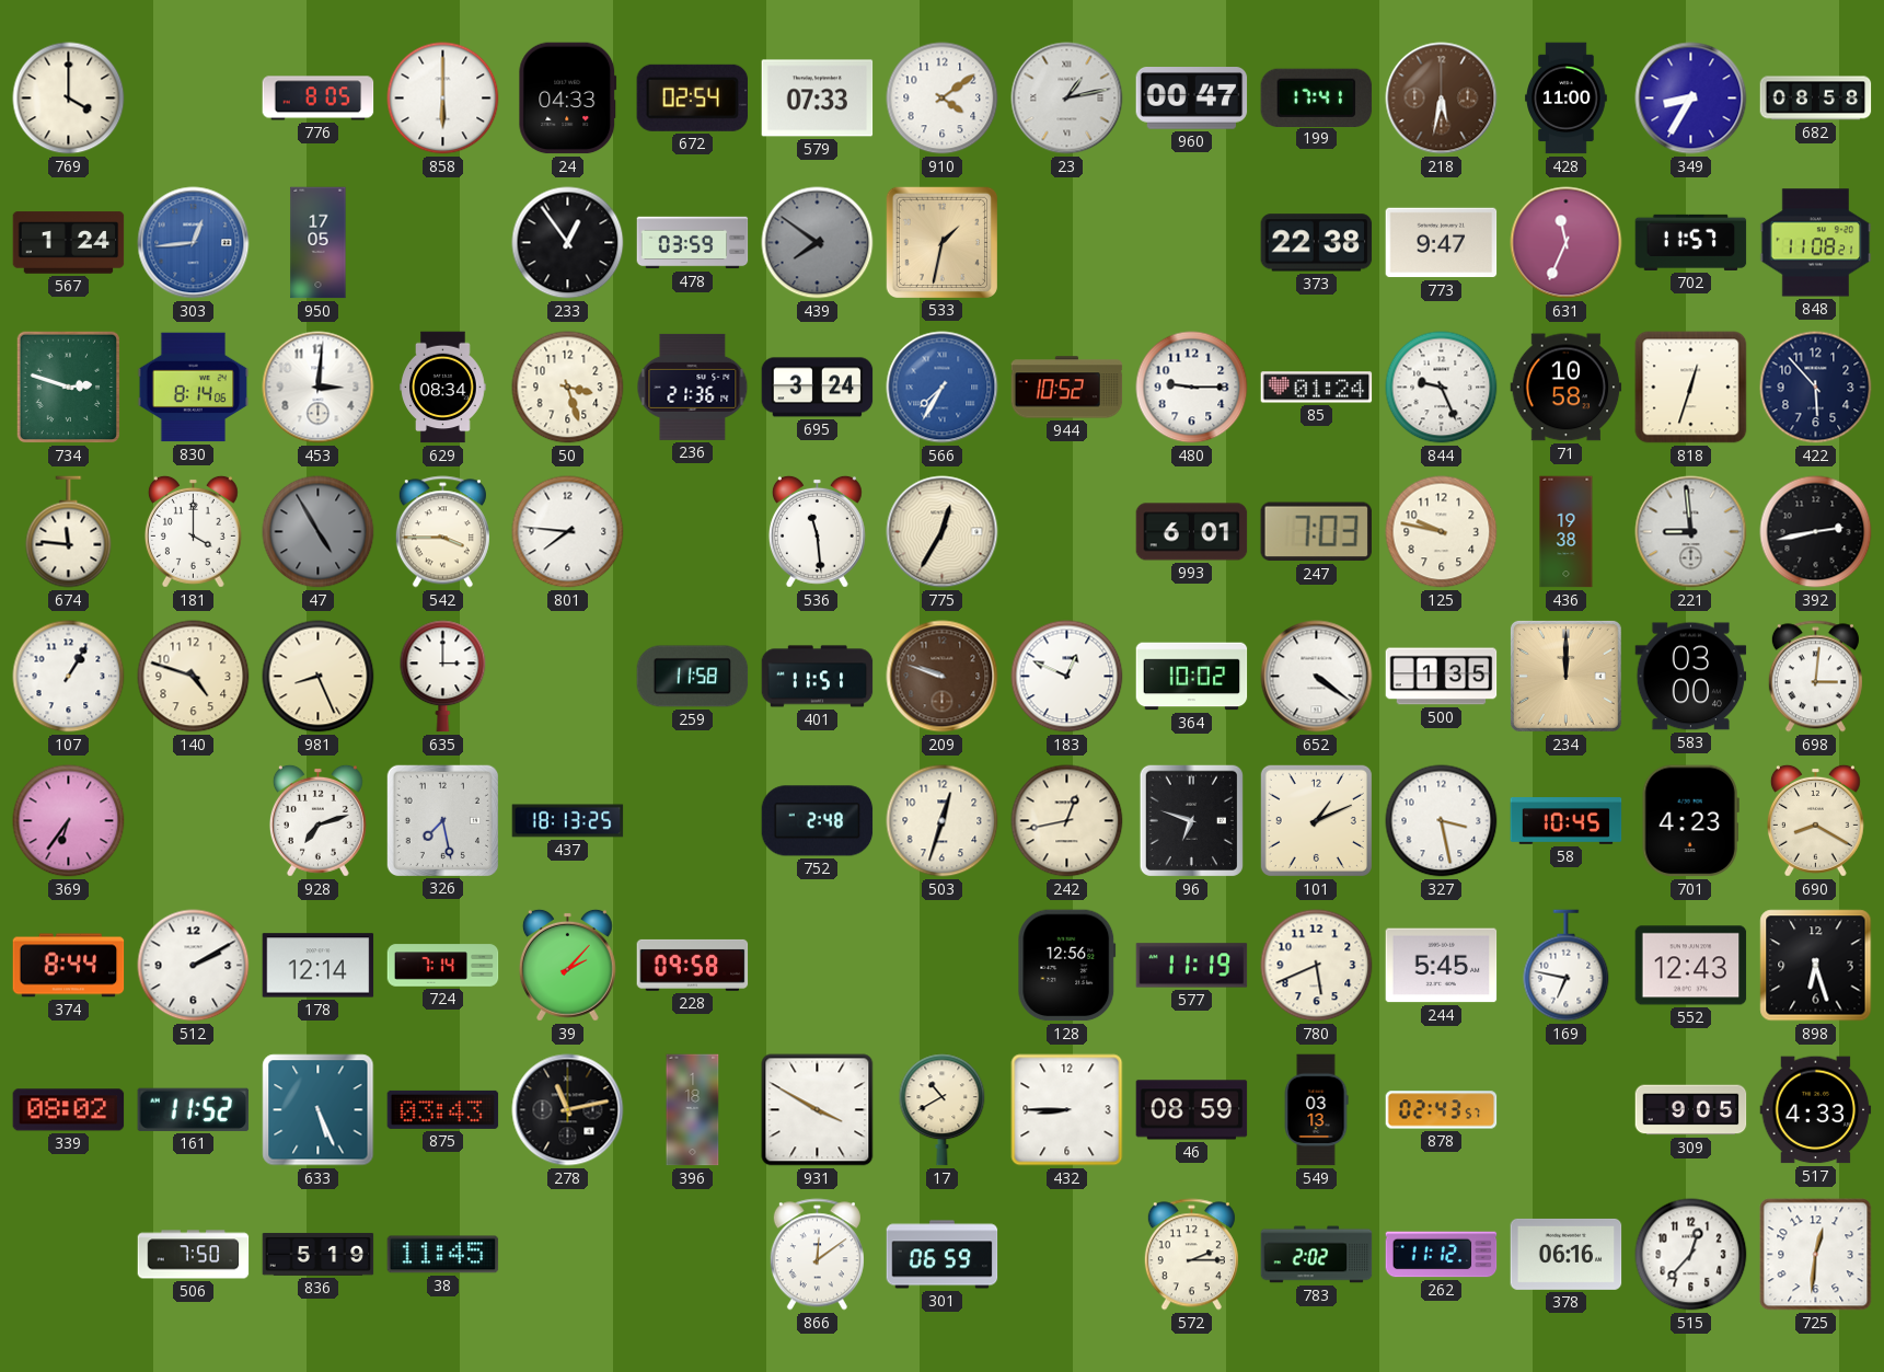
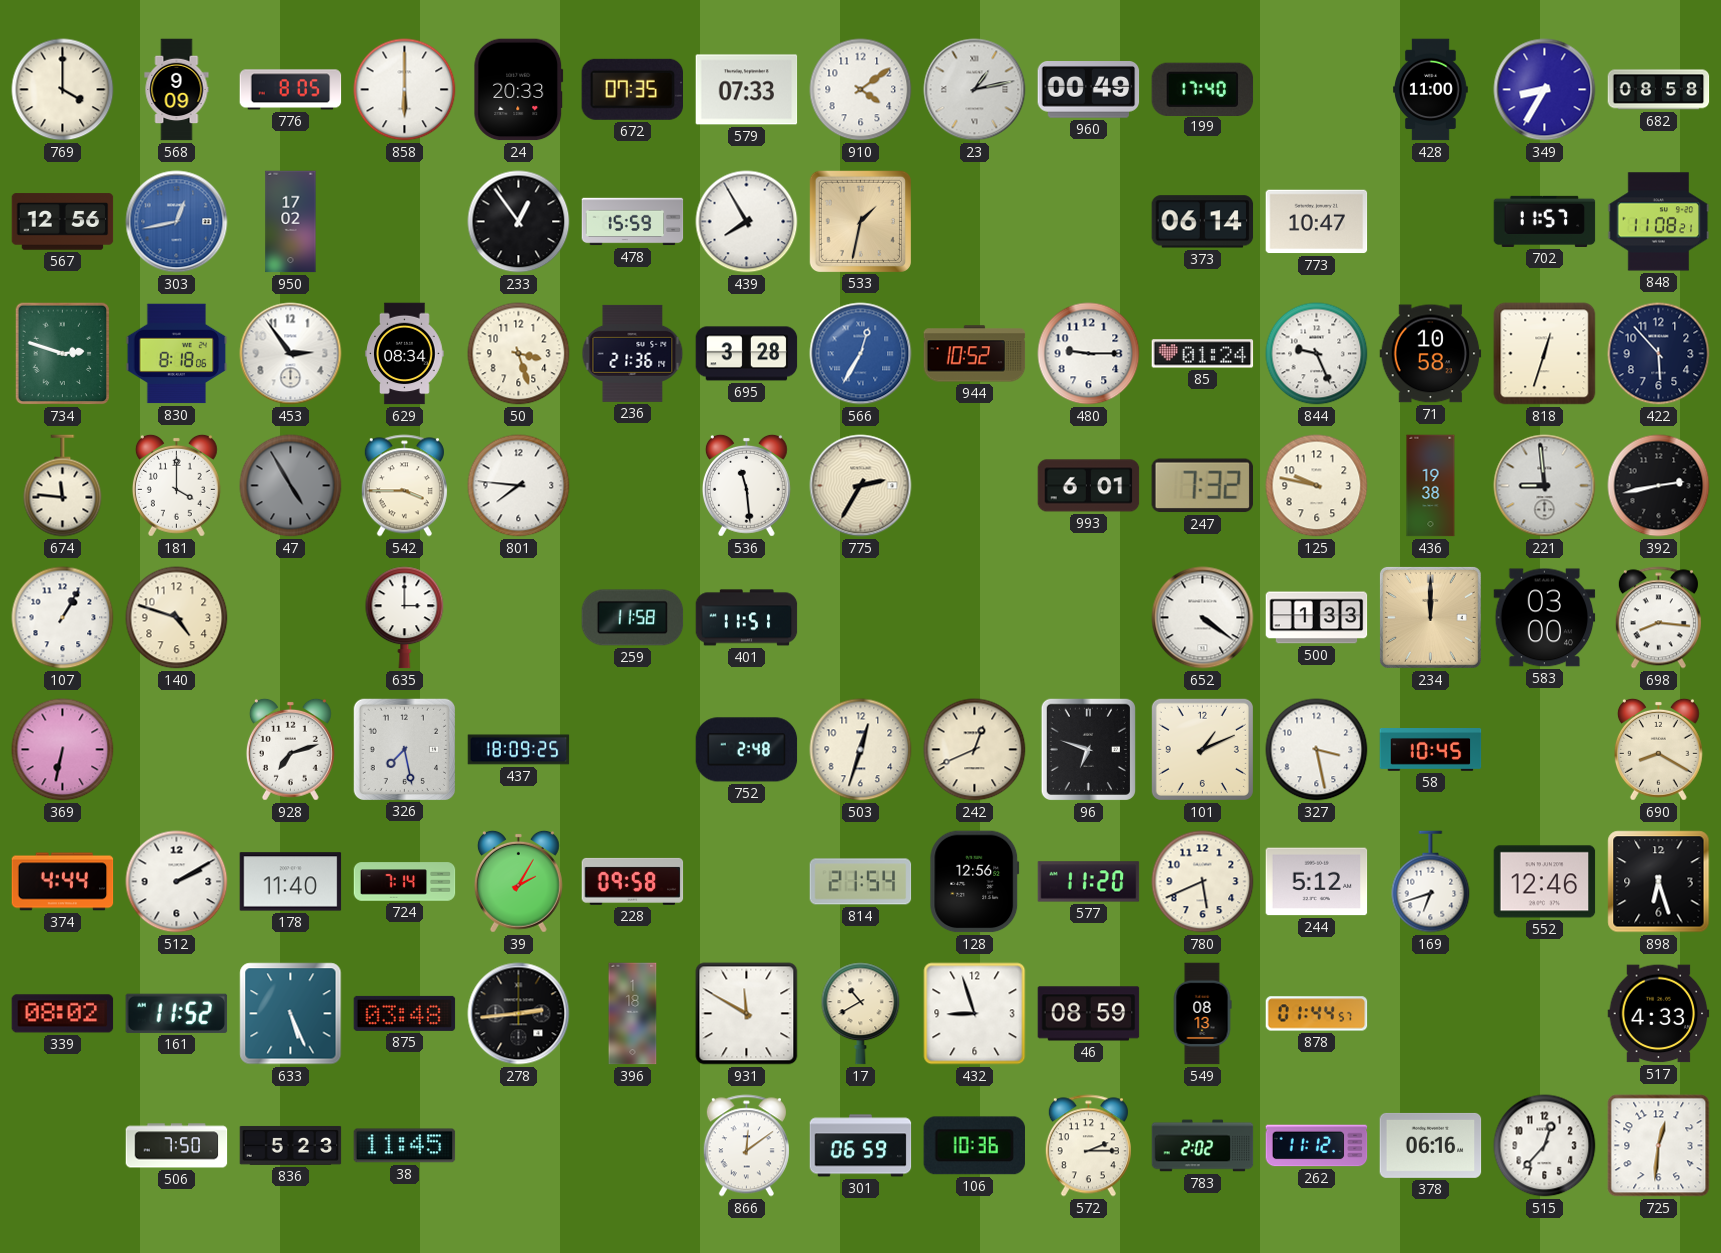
568: none -> 9:09
24: 04:33 -> 20:33
672: 02:54 -> 07:35
960: 00:47 -> 00:49
199: 17:41 -> 17:40
218: 5:32 -> none
567: 1:24 -> 12:56
303: 12:44 -> 12:43
950: 17:05 -> 17:02
478: 03:59 -> 15:59
439: 7:51 -> 7:55
439 dial: grey -> white
373: 22:38 -> 06:14
773: 9:47 -> 10:47
631: 11:34 -> none
830: 8:14 -> 8:18
453: 3:01 -> 2:54
695: 3:24 -> 3:28
566: 7:35 -> 12:35
775: 12:35 -> 2:35
247: 7:03 -> 7:32
981: 8:26 -> none
209: 9:48 -> none
183: 12:49 -> none
364: 10:02 -> none
500: 1:35 -> 1:33
698: 3:01 -> 8:16
369: 6:36 -> 6:32
437: 18:13 -> 18:09
242: 12:43 -> 12:41
701: 4:23 -> none
374: 8:44 -> 4:44
178: 12:14 -> 11:40
39: 2:07 -> 2:05
814: none -> 21:54
577: 11:19 -> 11:20
244: 5:45 -> 5:12
169: 6:47 -> 6:42
552: 12:43 -> 12:46
875: 03:43 -> 03:48
278: 11:13 -> 2:44
931: 3:50 -> 11:50
432: 8:45 -> 8:57
549: 03:13 -> 08:13
878: 02:43 -> 01:44
309: 9:05 -> none
836: 5:19 -> 5:23
106: none -> 10:36
